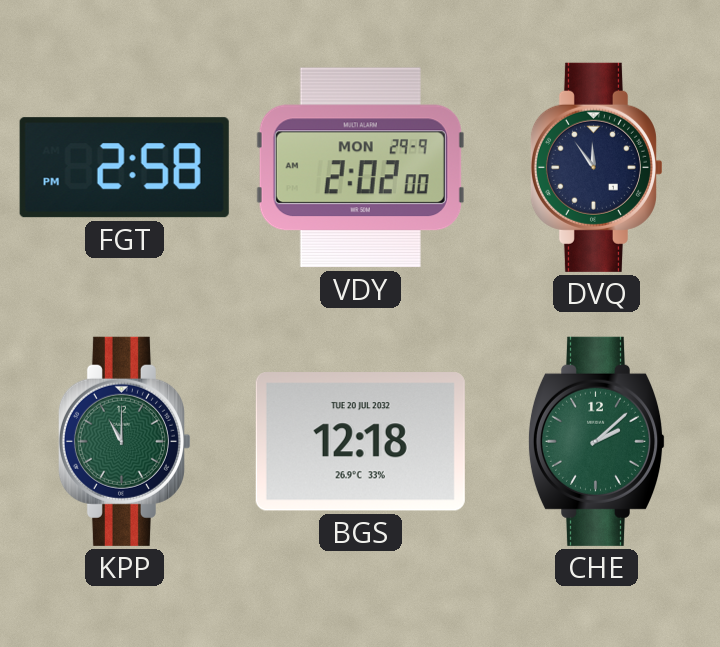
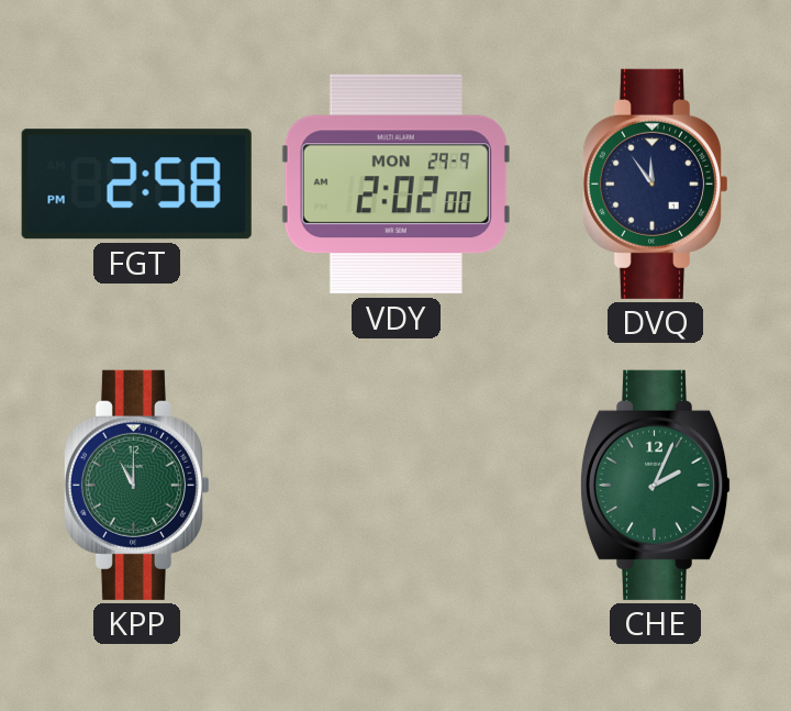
BGS: 12:18 -> none
CHE: 2:08 -> 2:04
